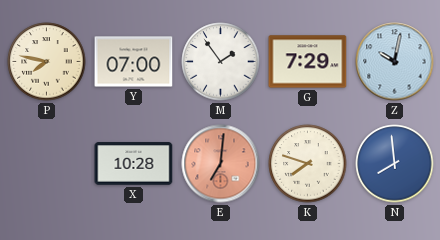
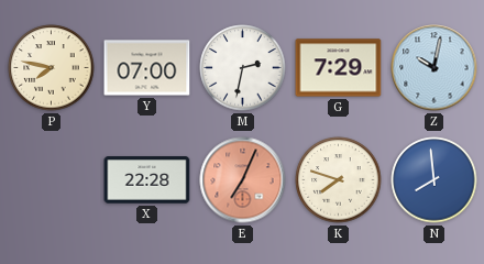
M: 1:54 -> 2:32
X: 10:28 -> 22:28
E: 7:01 -> 7:04
